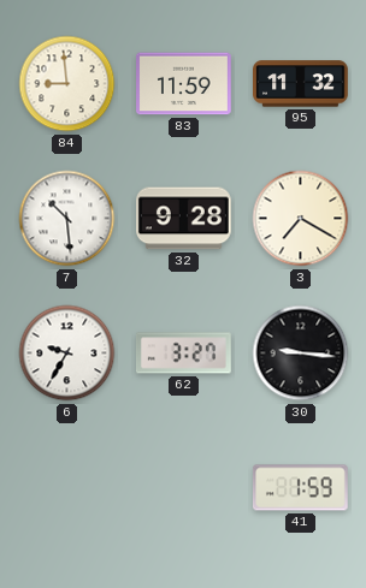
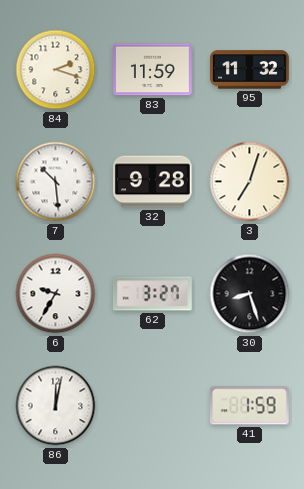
84: 8:59 -> 2:18
3: 7:20 -> 7:03
30: 9:16 -> 8:27
86: none -> 12:02
